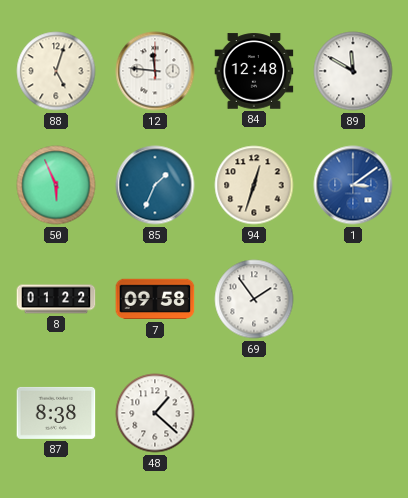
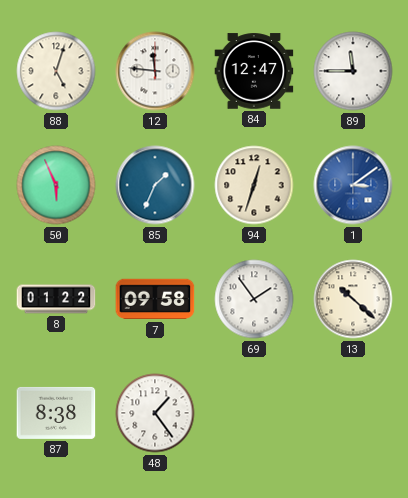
84: 12:48 -> 12:47
89: 11:50 -> 11:45
13: none -> 10:22
48: 1:22 -> 1:24
